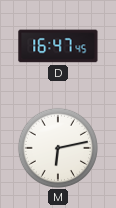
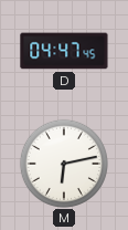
D: 16:47 -> 04:47
